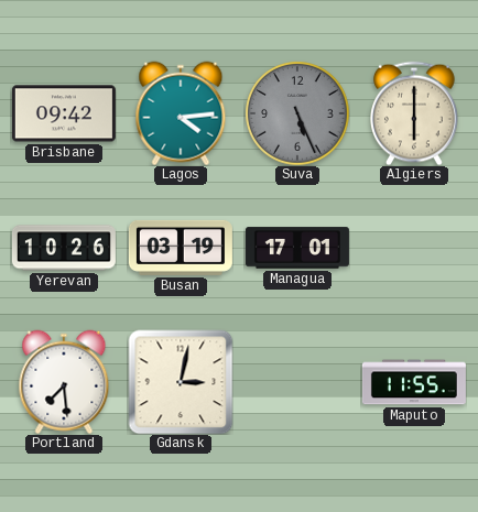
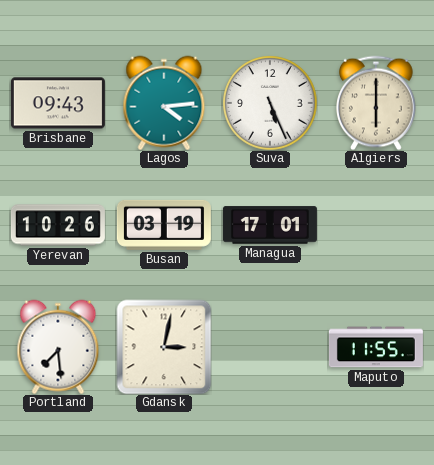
Brisbane: 09:42 -> 09:43
Suva dial: grey -> white
